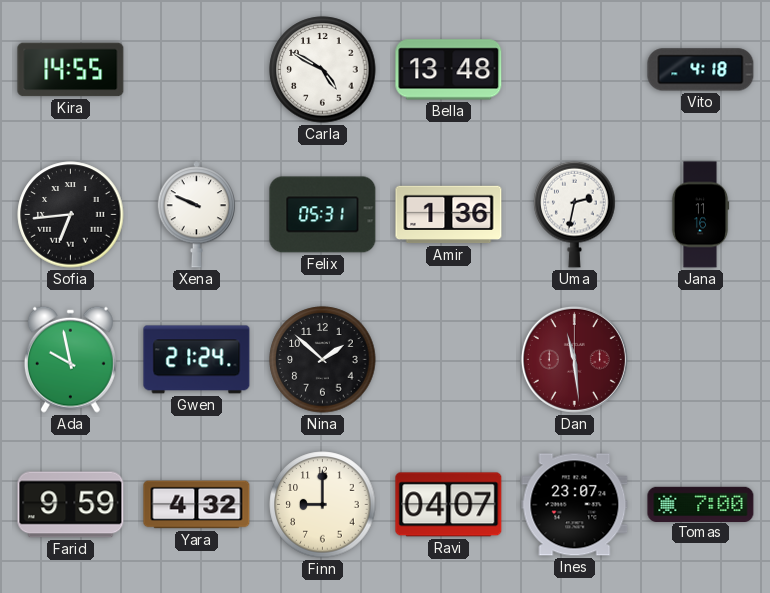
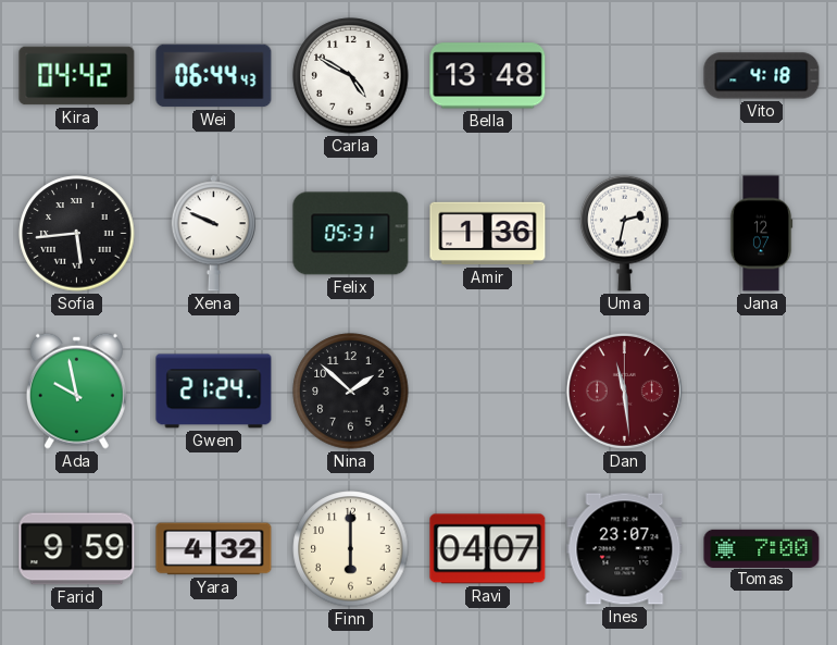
Kira: 14:55 -> 04:42
Wei: none -> 06:44
Sofia: 6:44 -> 5:44
Jana: 11:16 -> 12:07
Finn: 9:00 -> 6:00
